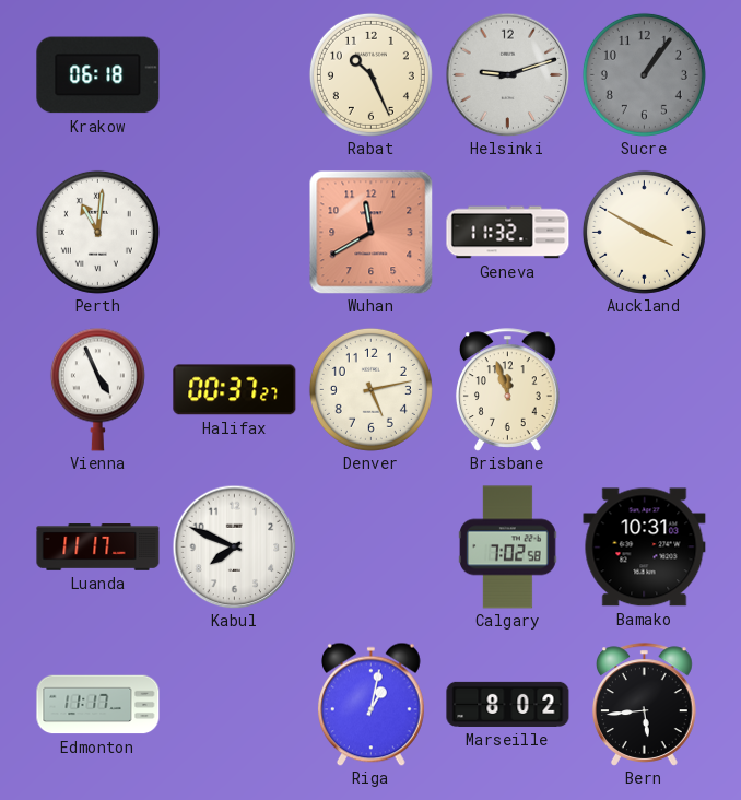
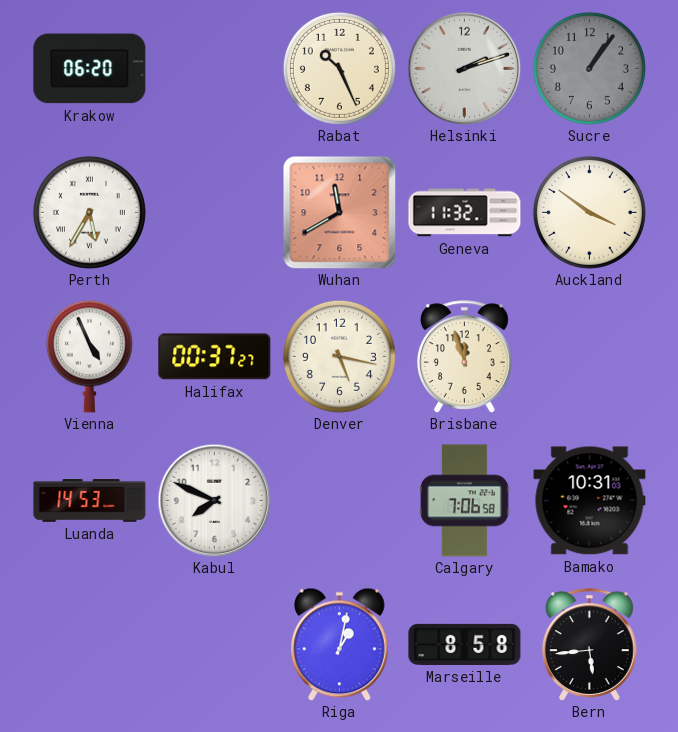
Krakow: 06:18 -> 06:20
Helsinki: 9:12 -> 2:12
Perth: 11:01 -> 5:35
Auckland: 3:50 -> 3:51
Denver: 5:13 -> 5:17
Luanda: 11:17 -> 14:53
Calgary: 7:02 -> 7:06
Edmonton: 11:17 -> none
Marseille: 8:02 -> 8:58
